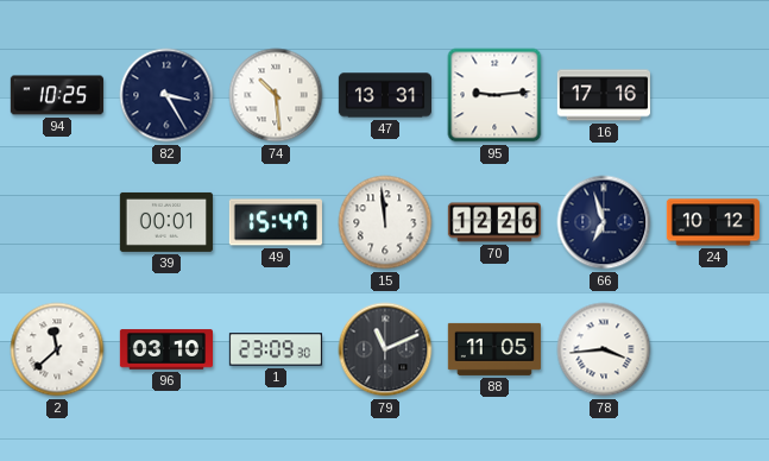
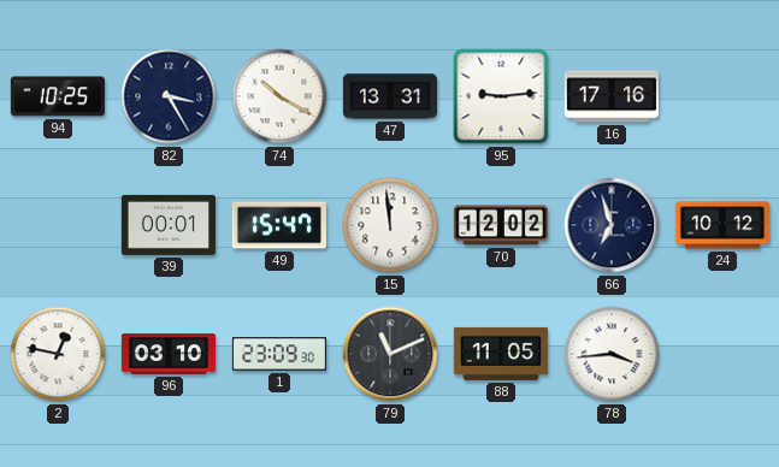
74: 10:29 -> 10:20
70: 12:26 -> 12:02
2: 11:38 -> 12:47
